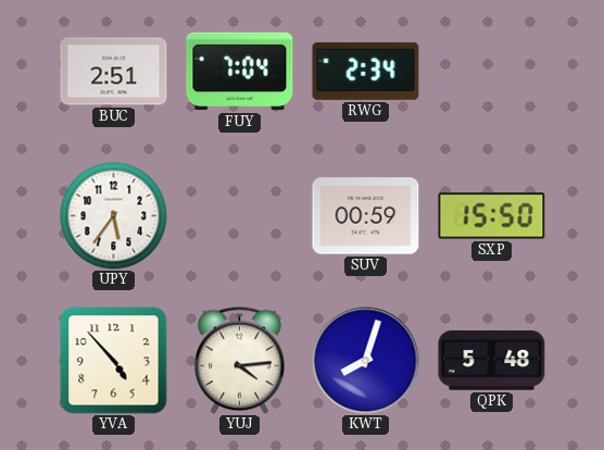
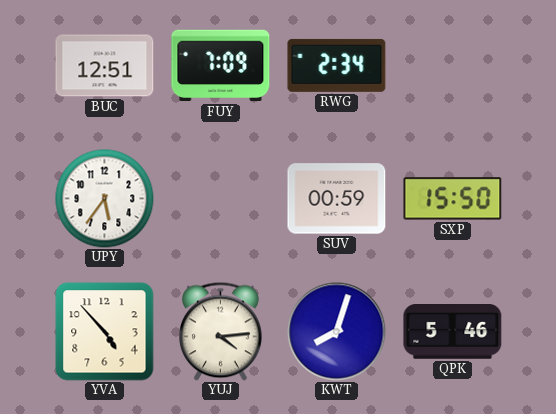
BUC: 2:51 -> 12:51
FUY: 7:04 -> 7:09
QPK: 5:48 -> 5:46
